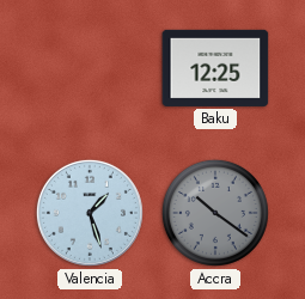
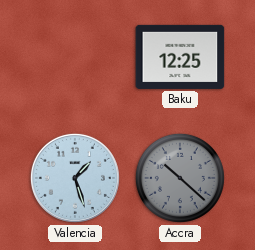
Accra: 10:21 -> 10:22
